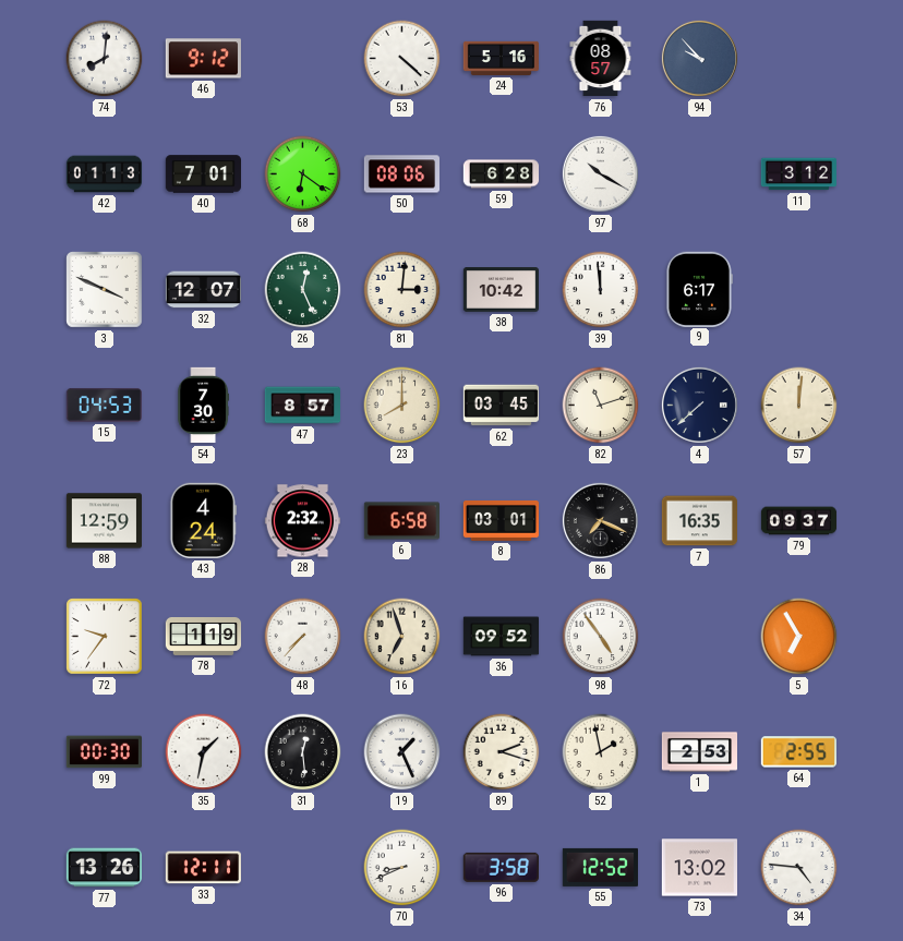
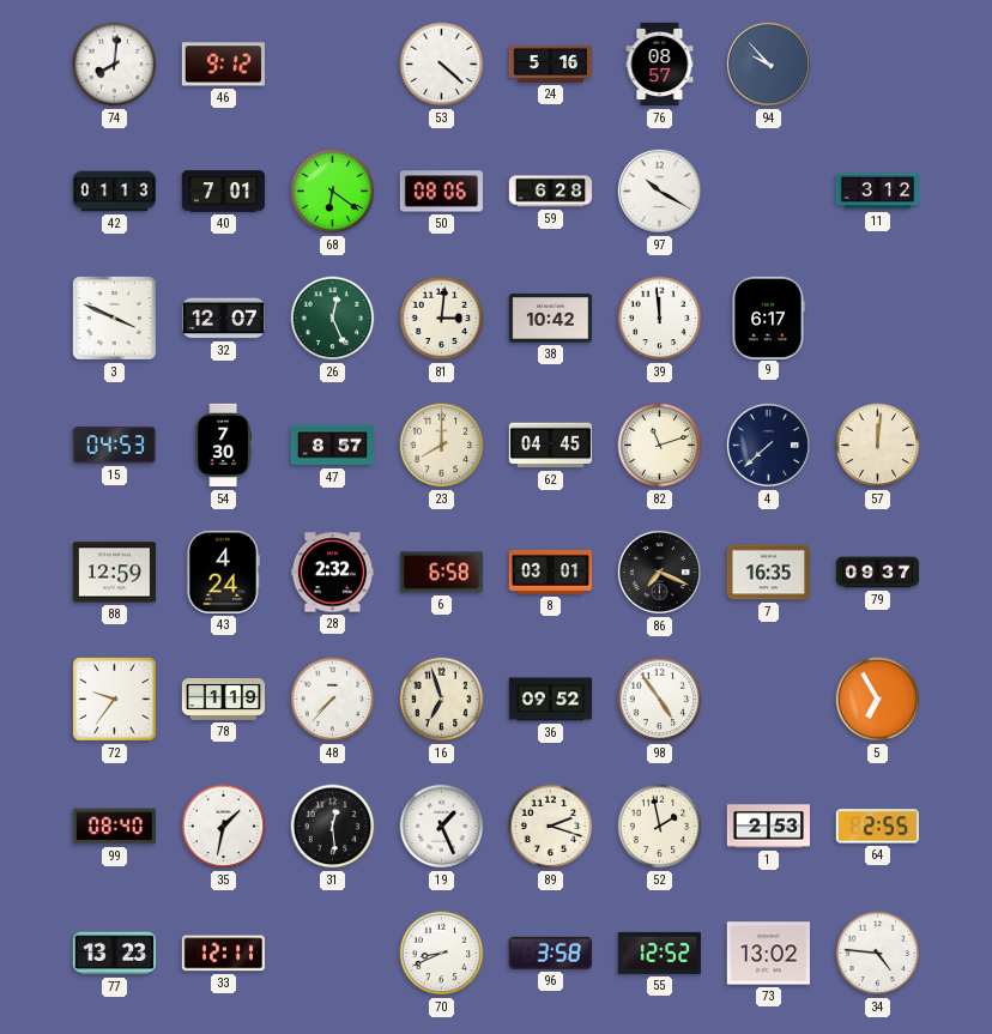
62: 03:45 -> 04:45
99: 00:30 -> 08:40
77: 13:26 -> 13:23
